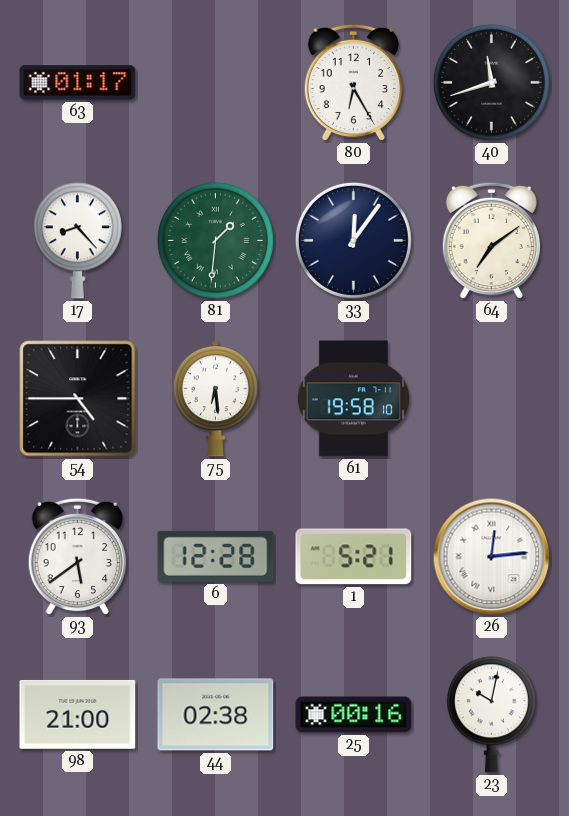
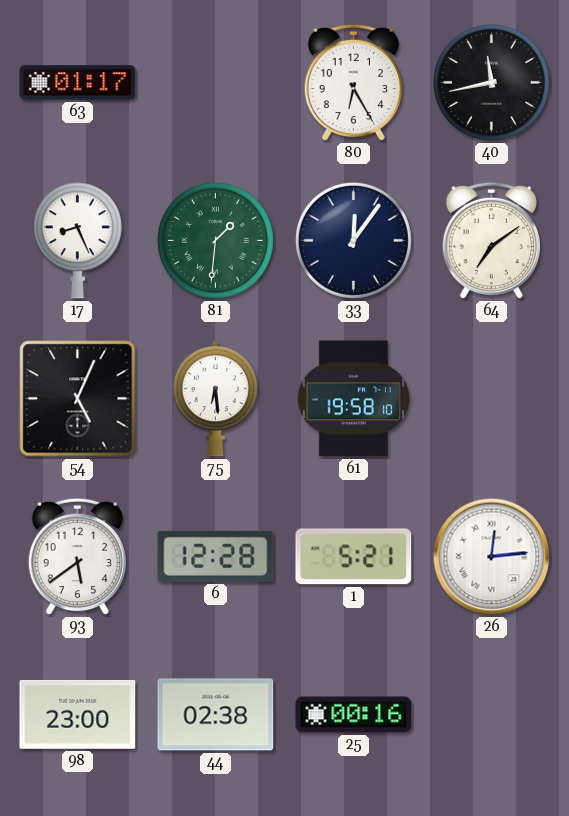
40: 11:42 -> 11:43
17: 8:23 -> 8:26
54: 4:45 -> 5:04
98: 21:00 -> 23:00
23: 10:02 -> none
